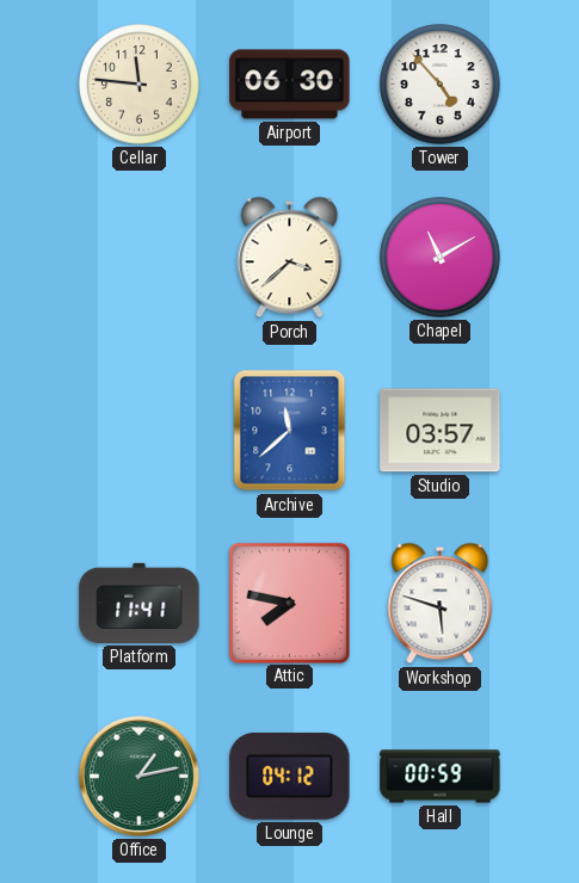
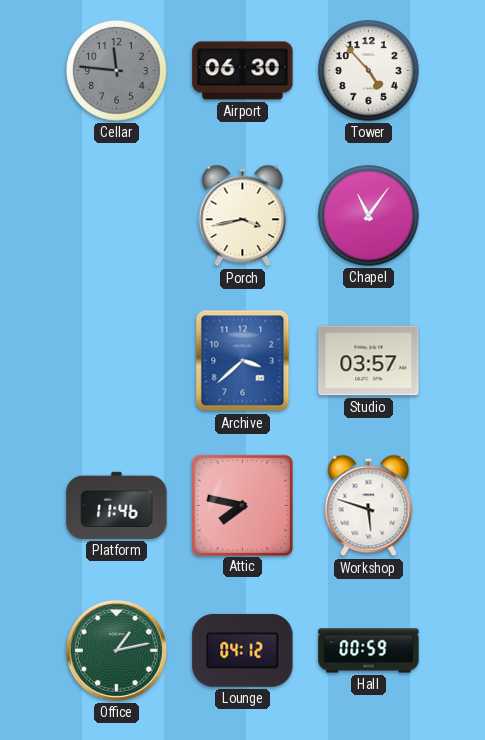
Cellar dial: cream -> grey
Porch: 3:38 -> 3:43
Chapel: 11:10 -> 11:06
Archive: 11:38 -> 3:38
Platform: 11:41 -> 11:46
